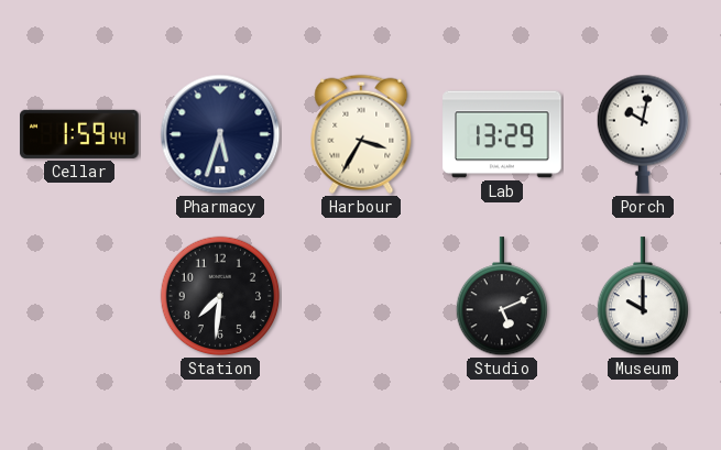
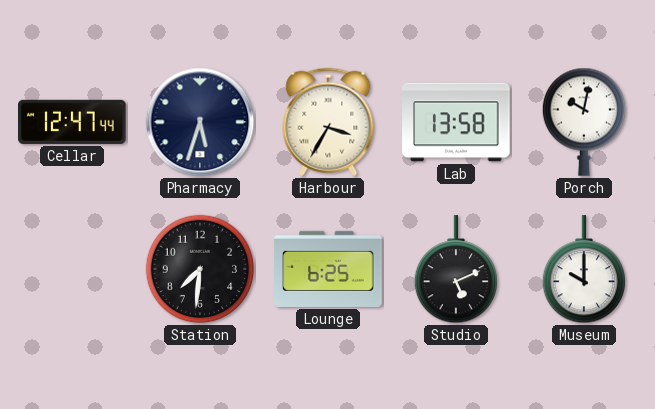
Cellar: 1:59 -> 12:47
Lab: 13:29 -> 13:58
Lounge: none -> 6:25
